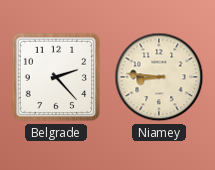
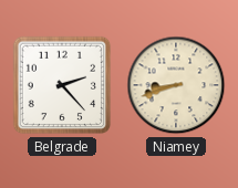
Niamey: 8:46 -> 8:42
